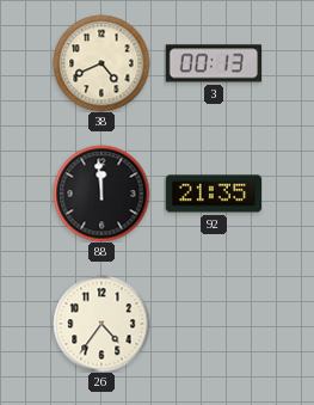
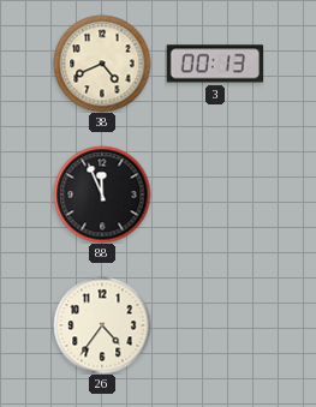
88: 11:59 -> 11:56
92: 21:35 -> none
